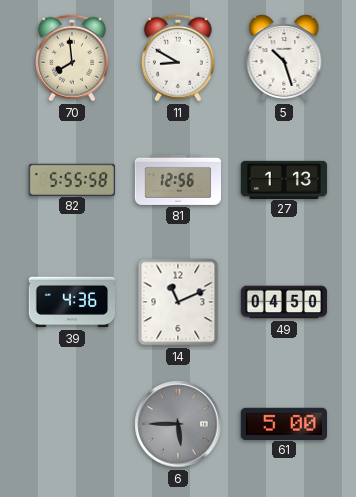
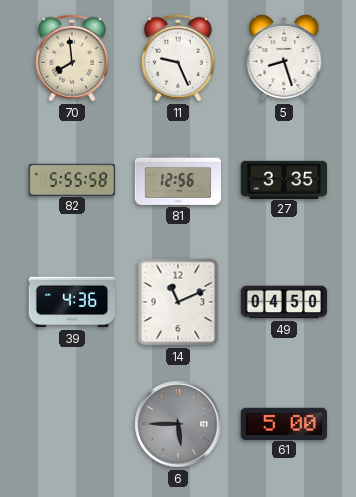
11: 8:50 -> 9:26
5: 10:27 -> 8:27
27: 1:13 -> 3:35
